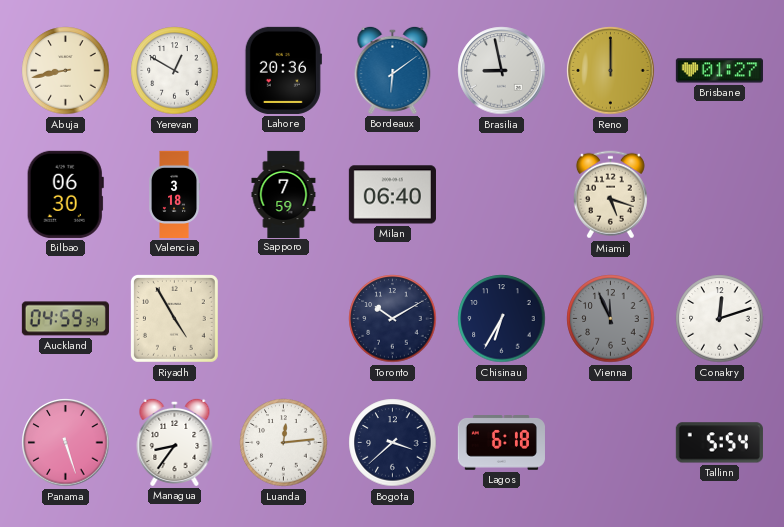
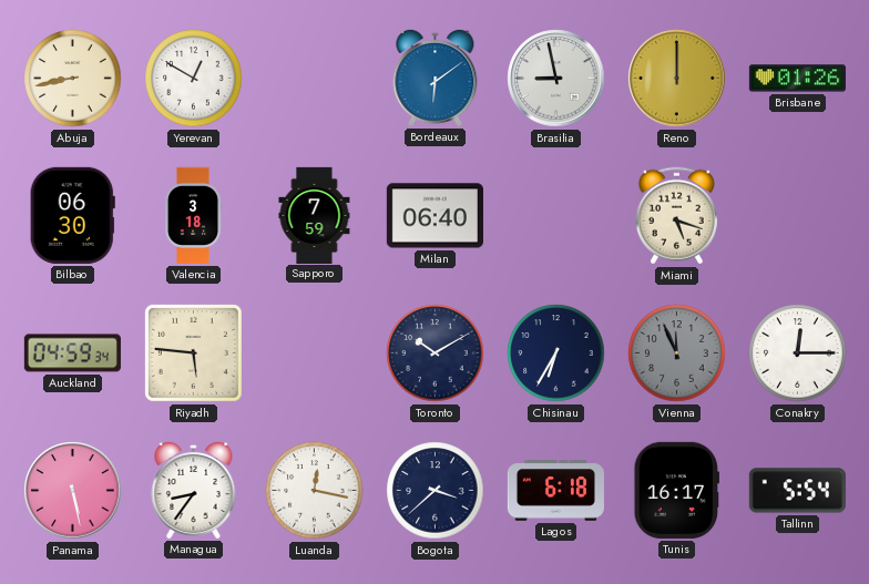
Lahore: 20:36 -> none
Brisbane: 01:27 -> 01:26
Riyadh: 4:55 -> 5:46
Conakry: 12:12 -> 12:15
Panama: 5:27 -> 5:28
Luanda: 12:14 -> 12:17
Tunis: none -> 16:17
